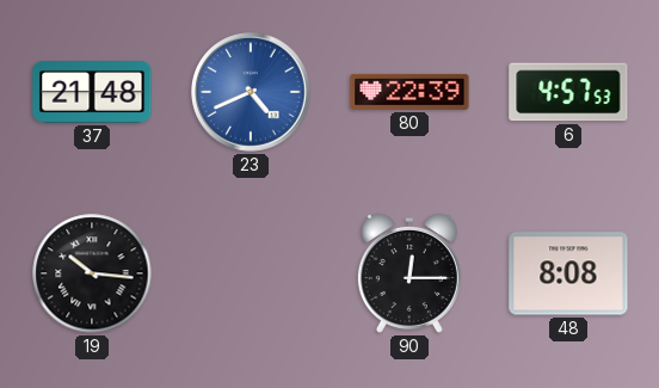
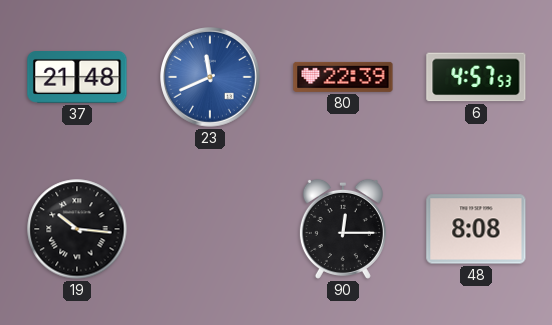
23: 4:41 -> 11:41
